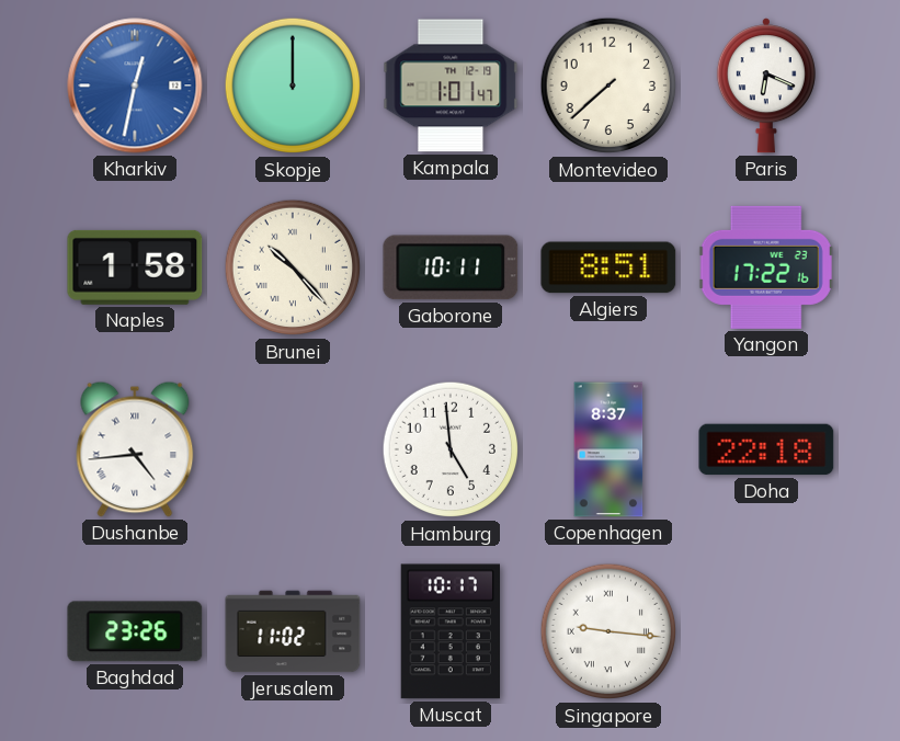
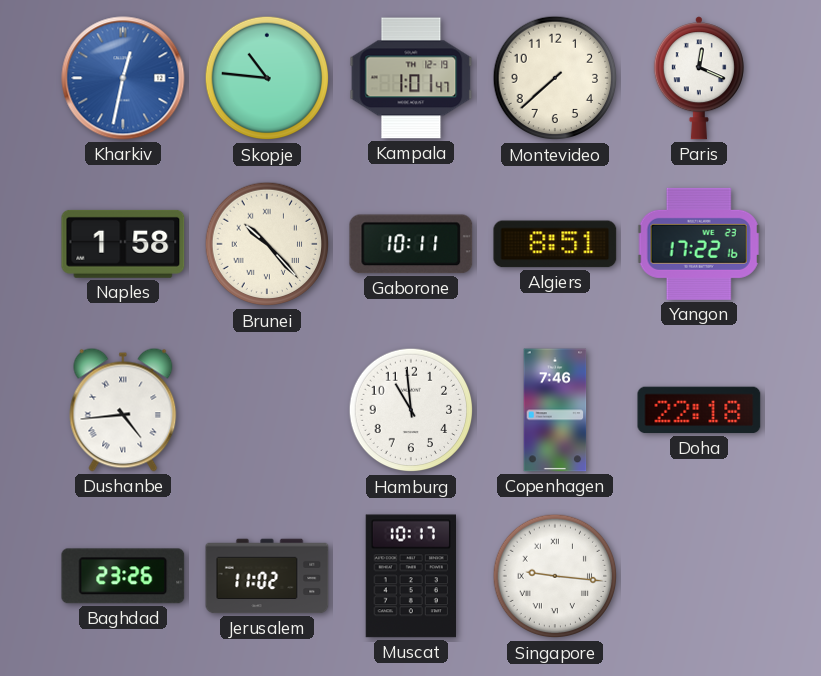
Skopje: 12:00 -> 10:46
Paris: 6:19 -> 12:19
Hamburg: 4:59 -> 10:59
Copenhagen: 8:37 -> 7:46
